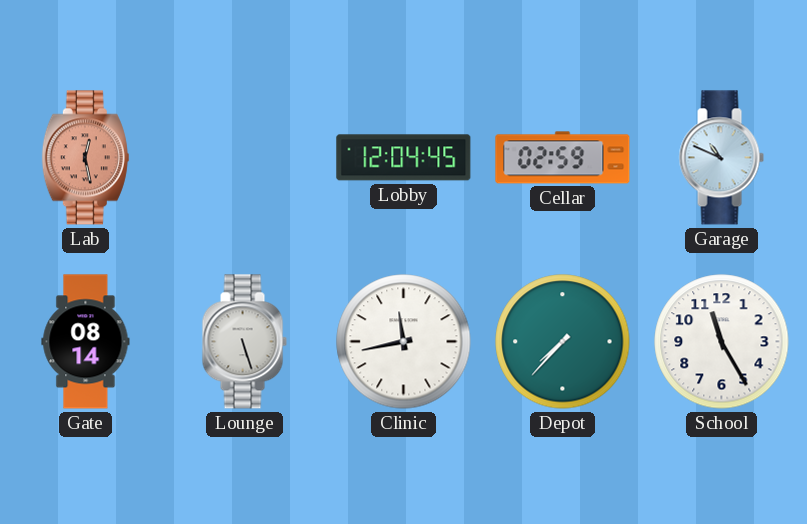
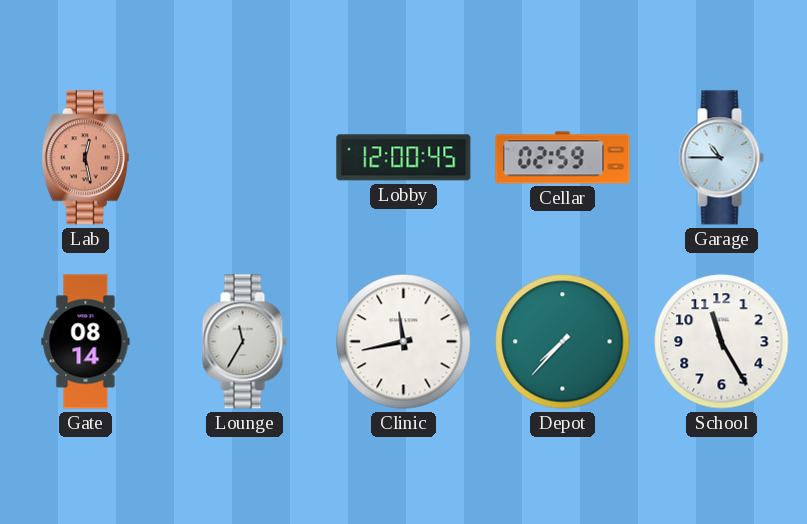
Lobby: 12:04 -> 12:00
Garage: 10:49 -> 10:45
Lounge: 5:27 -> 11:35
